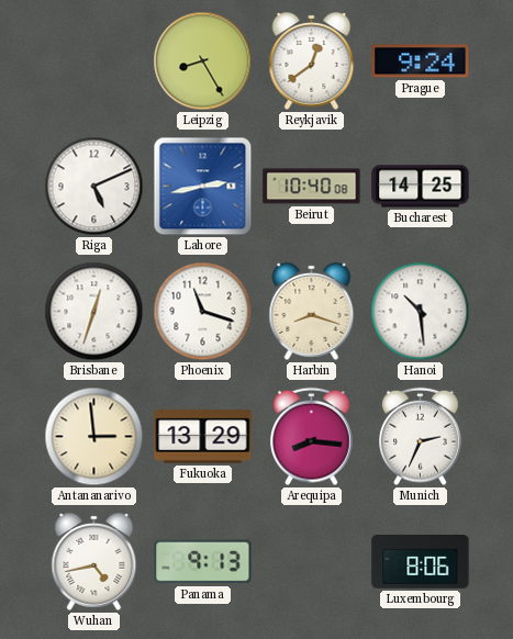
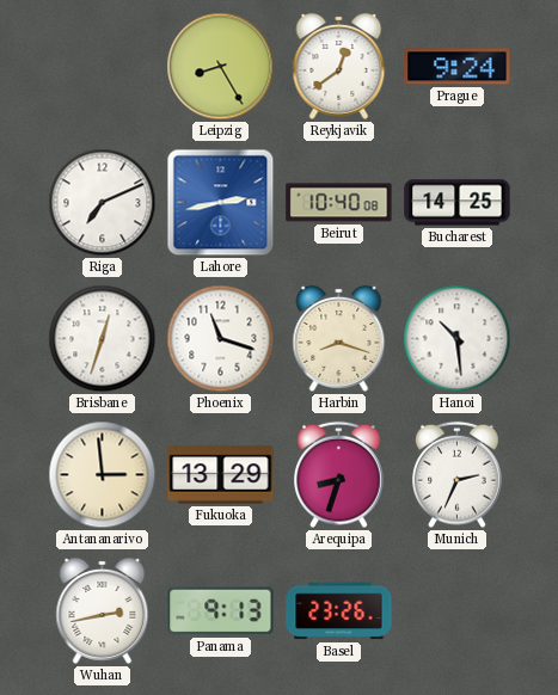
Riga: 5:11 -> 7:11
Arequipa: 8:16 -> 8:33
Wuhan: 4:43 -> 2:43
Basel: none -> 23:26
Luxembourg: 8:06 -> none
